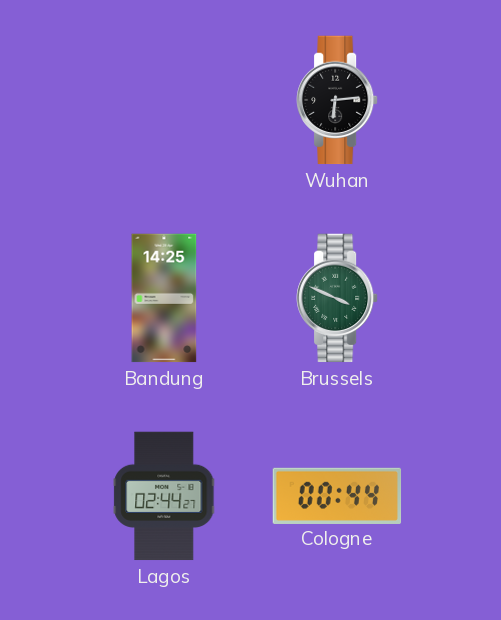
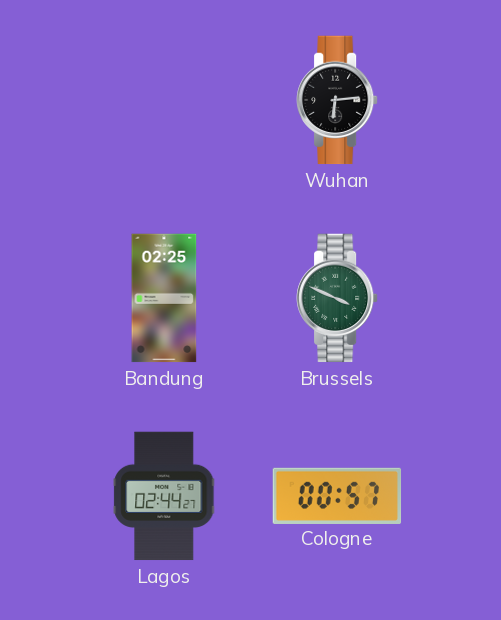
Bandung: 14:25 -> 02:25
Cologne: 00:44 -> 00:57
